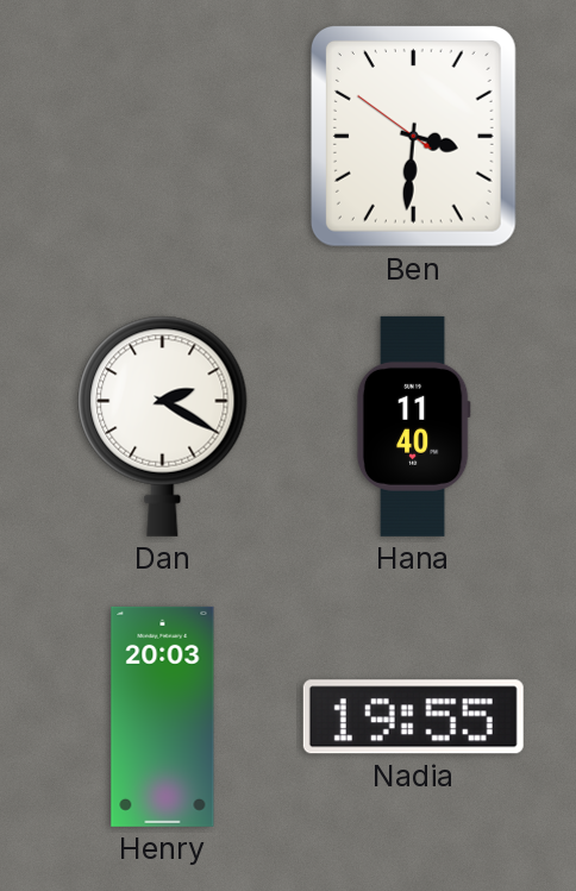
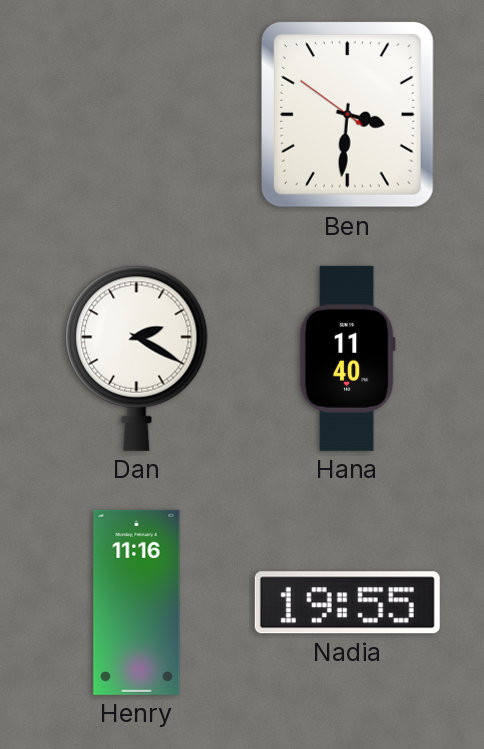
Henry: 20:03 -> 11:16
